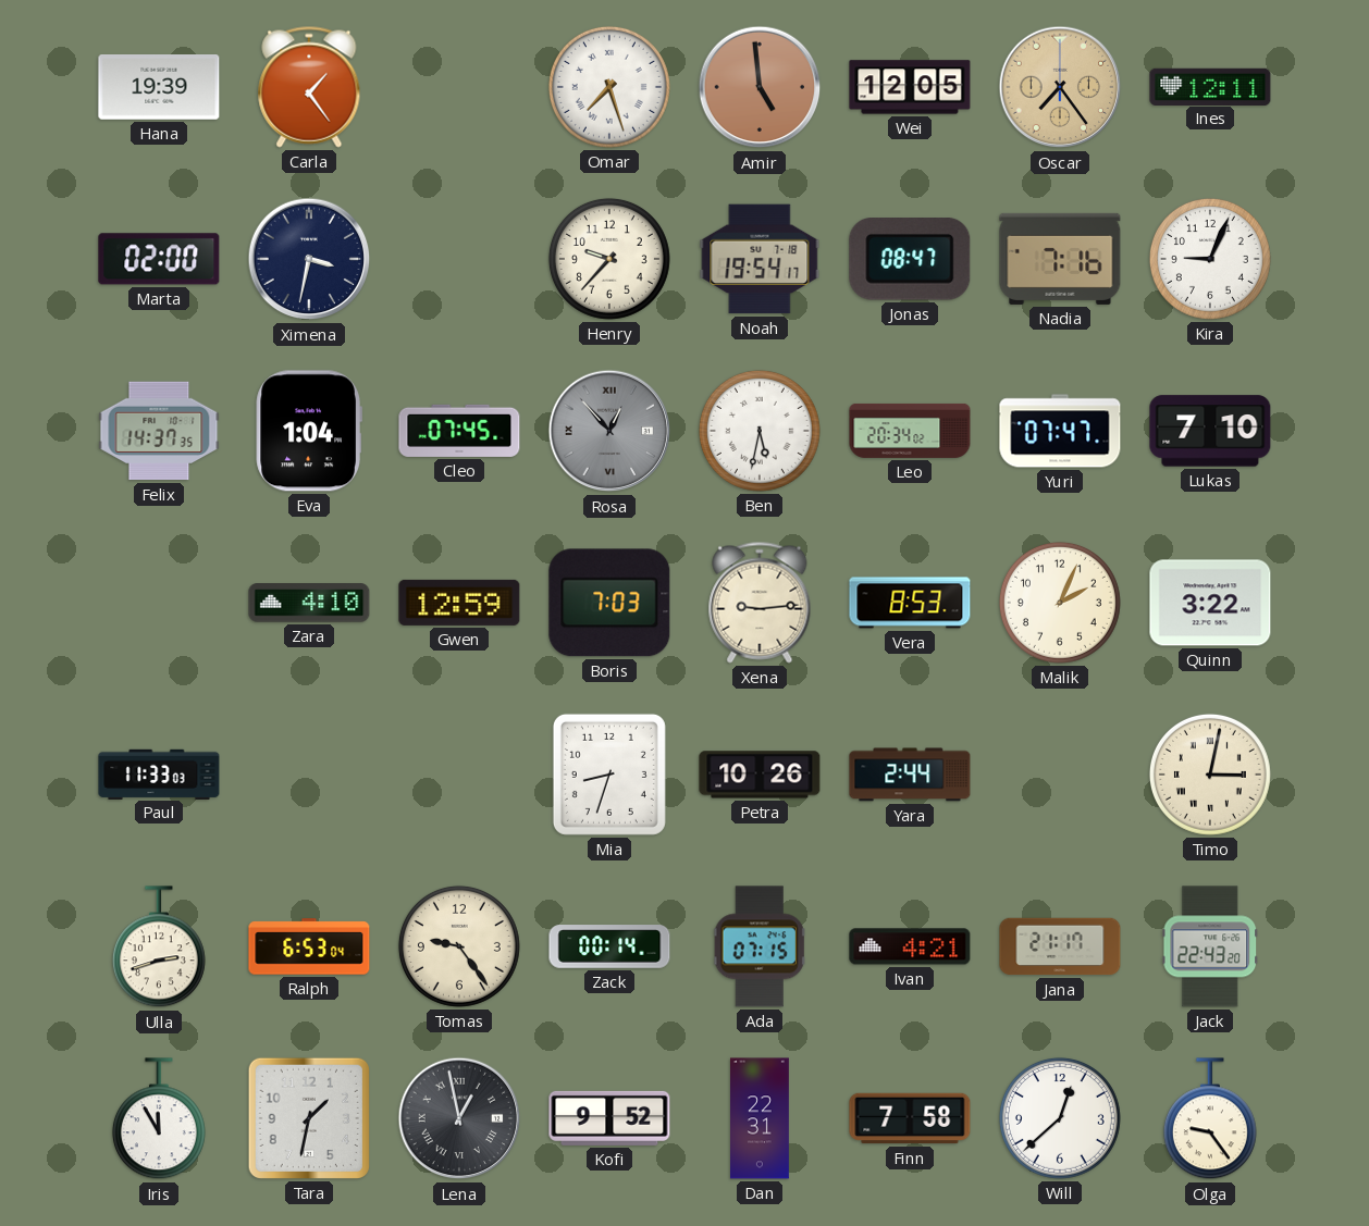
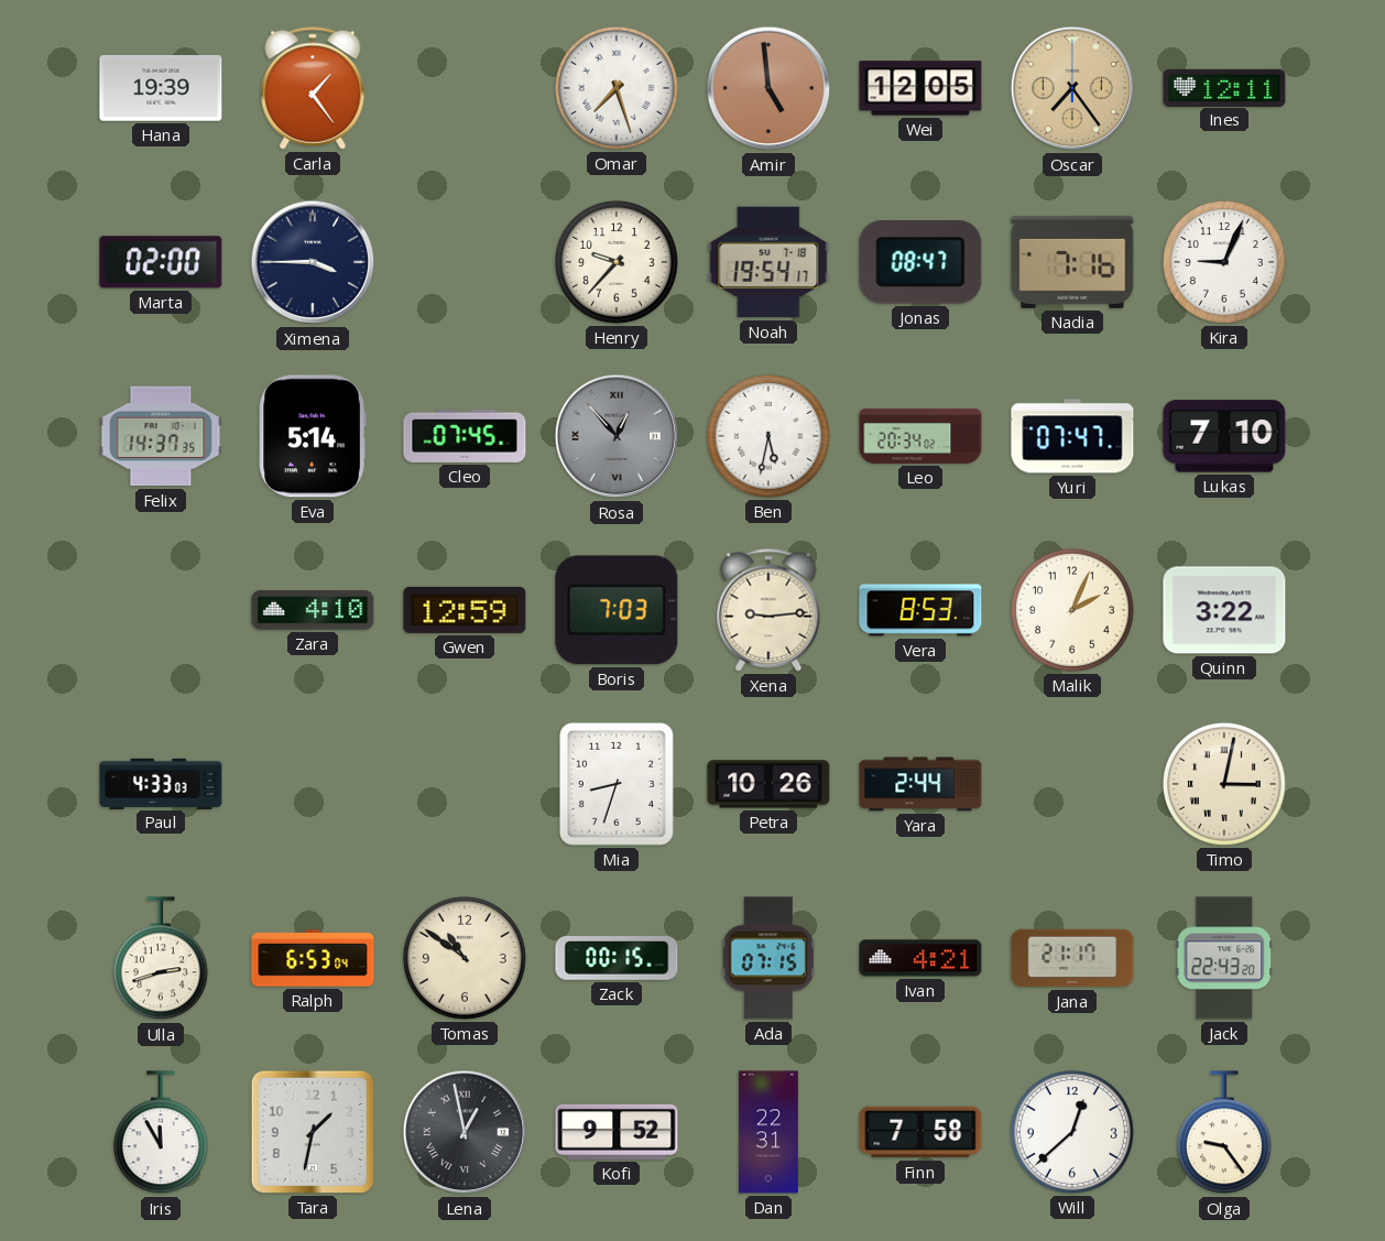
Ximena: 3:32 -> 3:45
Eva: 1:04 -> 5:14
Paul: 11:33 -> 4:33
Tomas: 9:24 -> 10:51
Zack: 00:14 -> 00:15
